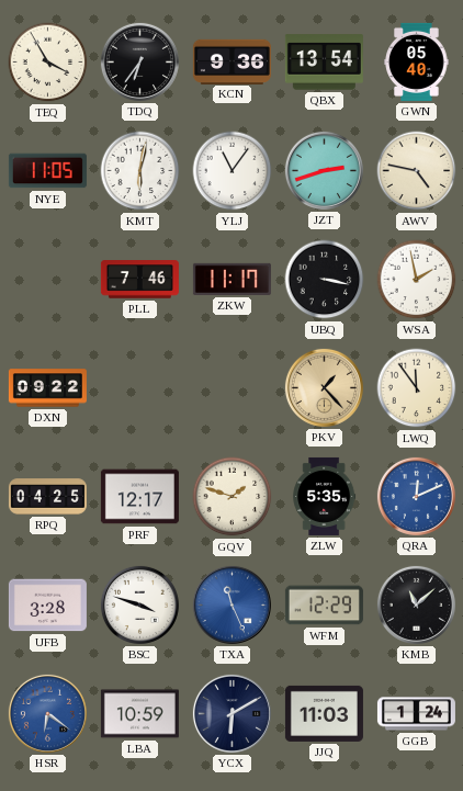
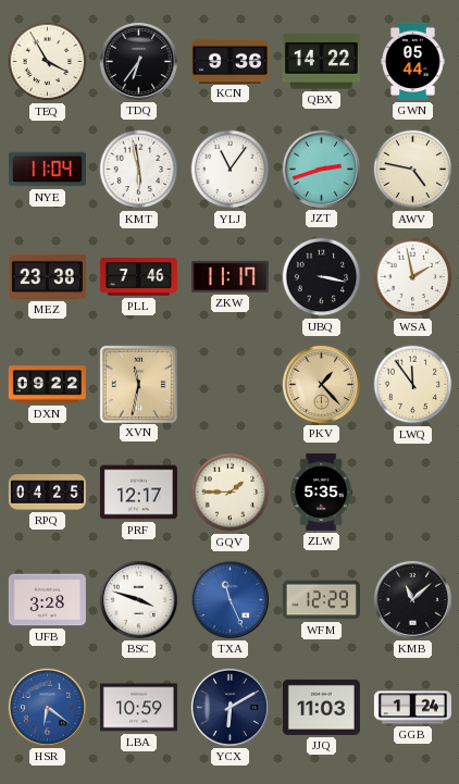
QBX: 13:54 -> 14:22
GWN: 05:40 -> 05:44
NYE: 11:05 -> 11:04
KMT: 6:02 -> 5:58
MEZ: none -> 23:38
XVN: none -> 11:32
GQV: 1:48 -> 1:45
QRA: 12:11 -> none
